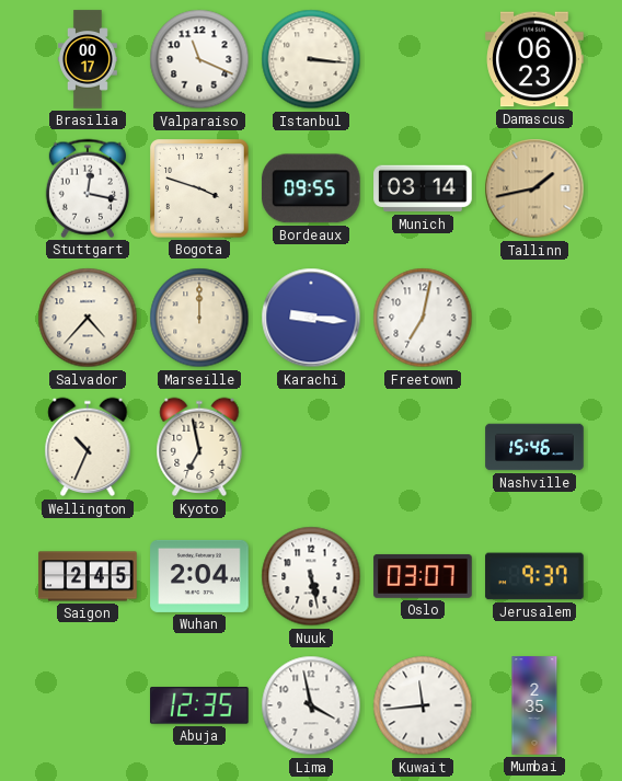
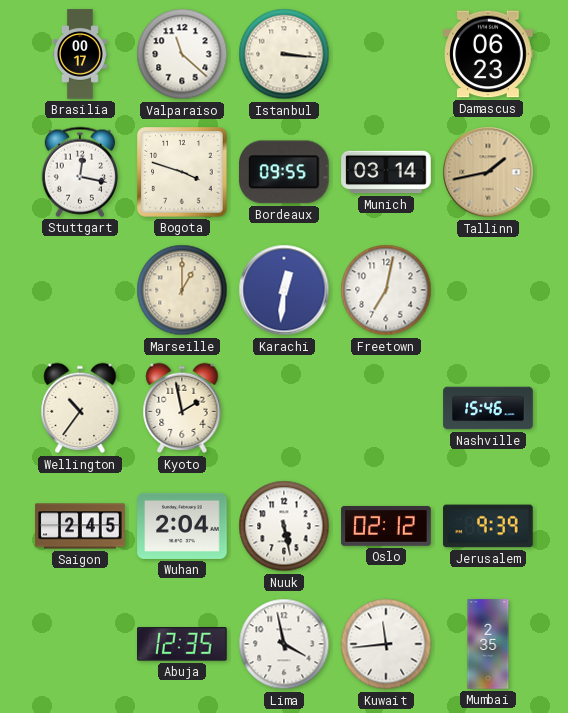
Valparaiso: 11:19 -> 11:22
Salvador: 4:37 -> none
Marseille: 12:00 -> 1:00
Karachi: 9:16 -> 12:31
Wellington: 10:34 -> 10:36
Kyoto: 6:58 -> 1:58
Oslo: 03:07 -> 02:12
Jerusalem: 9:37 -> 9:39
